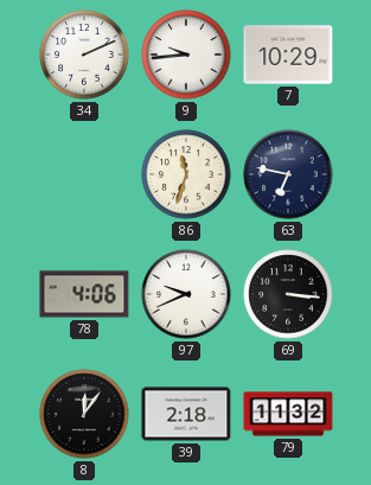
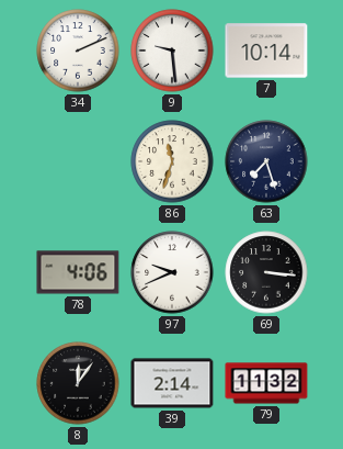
9: 9:44 -> 9:29
7: 10:29 -> 10:14
63: 6:47 -> 7:27
39: 2:18 -> 2:14
